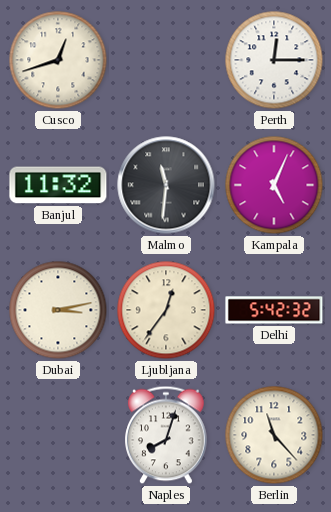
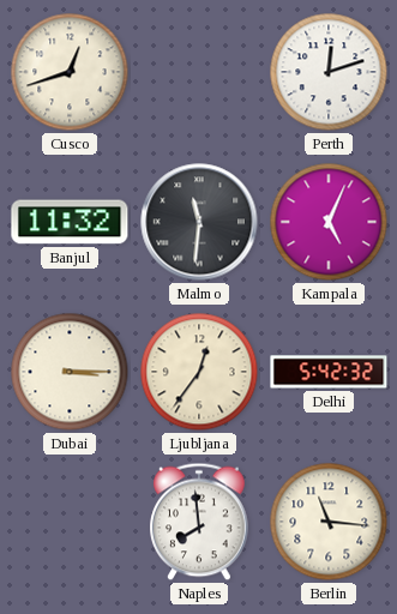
Perth: 12:15 -> 12:12
Dubai: 3:13 -> 3:15
Naples: 8:03 -> 7:59
Berlin: 11:23 -> 11:16
